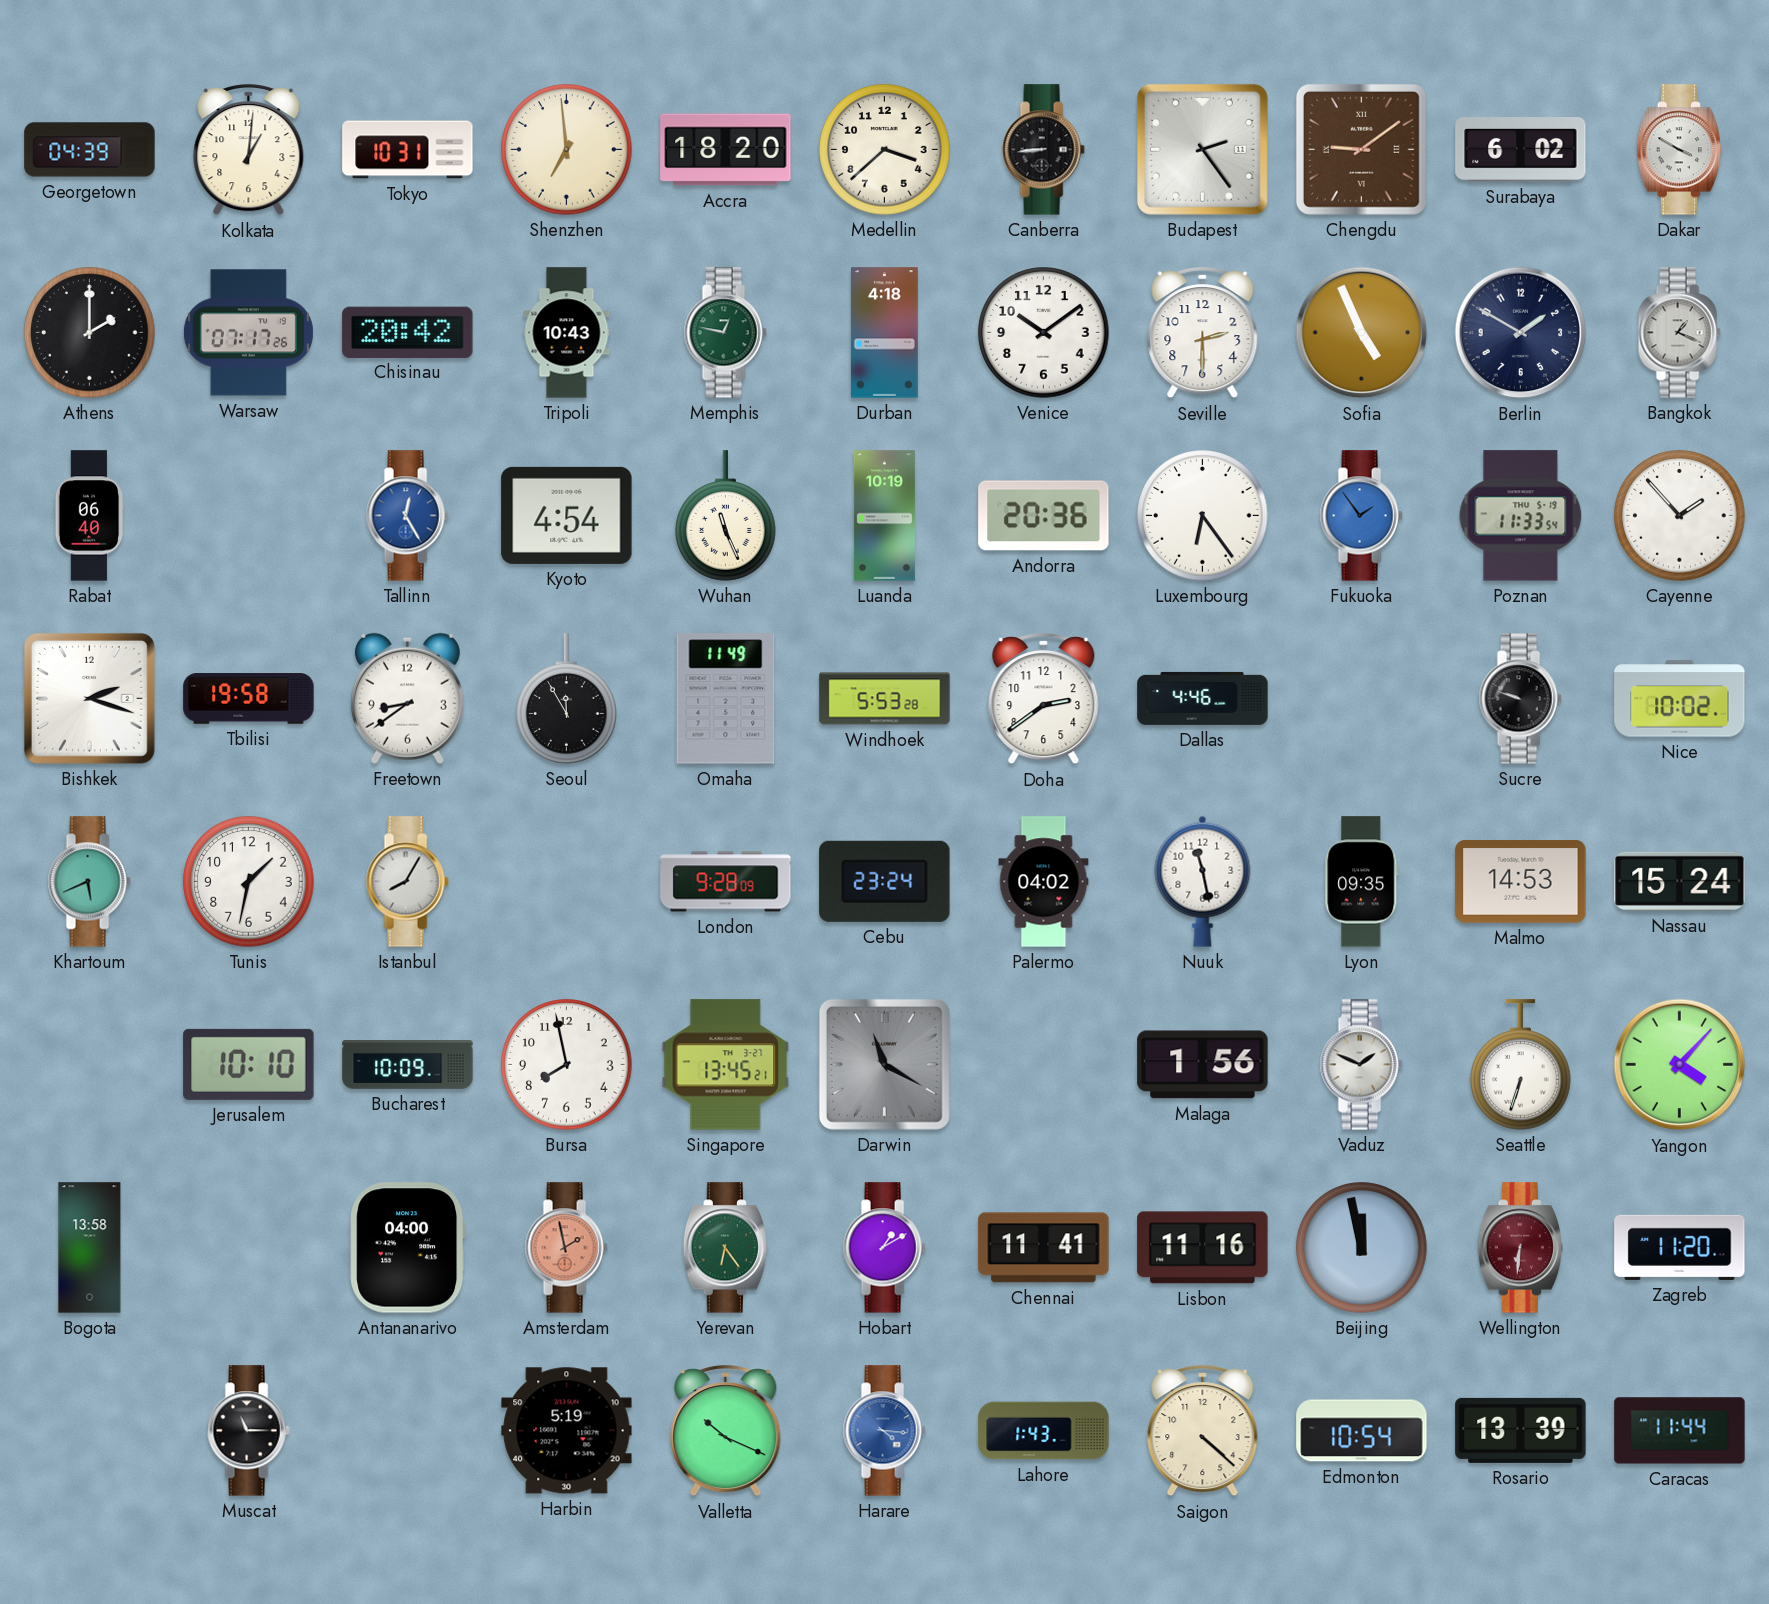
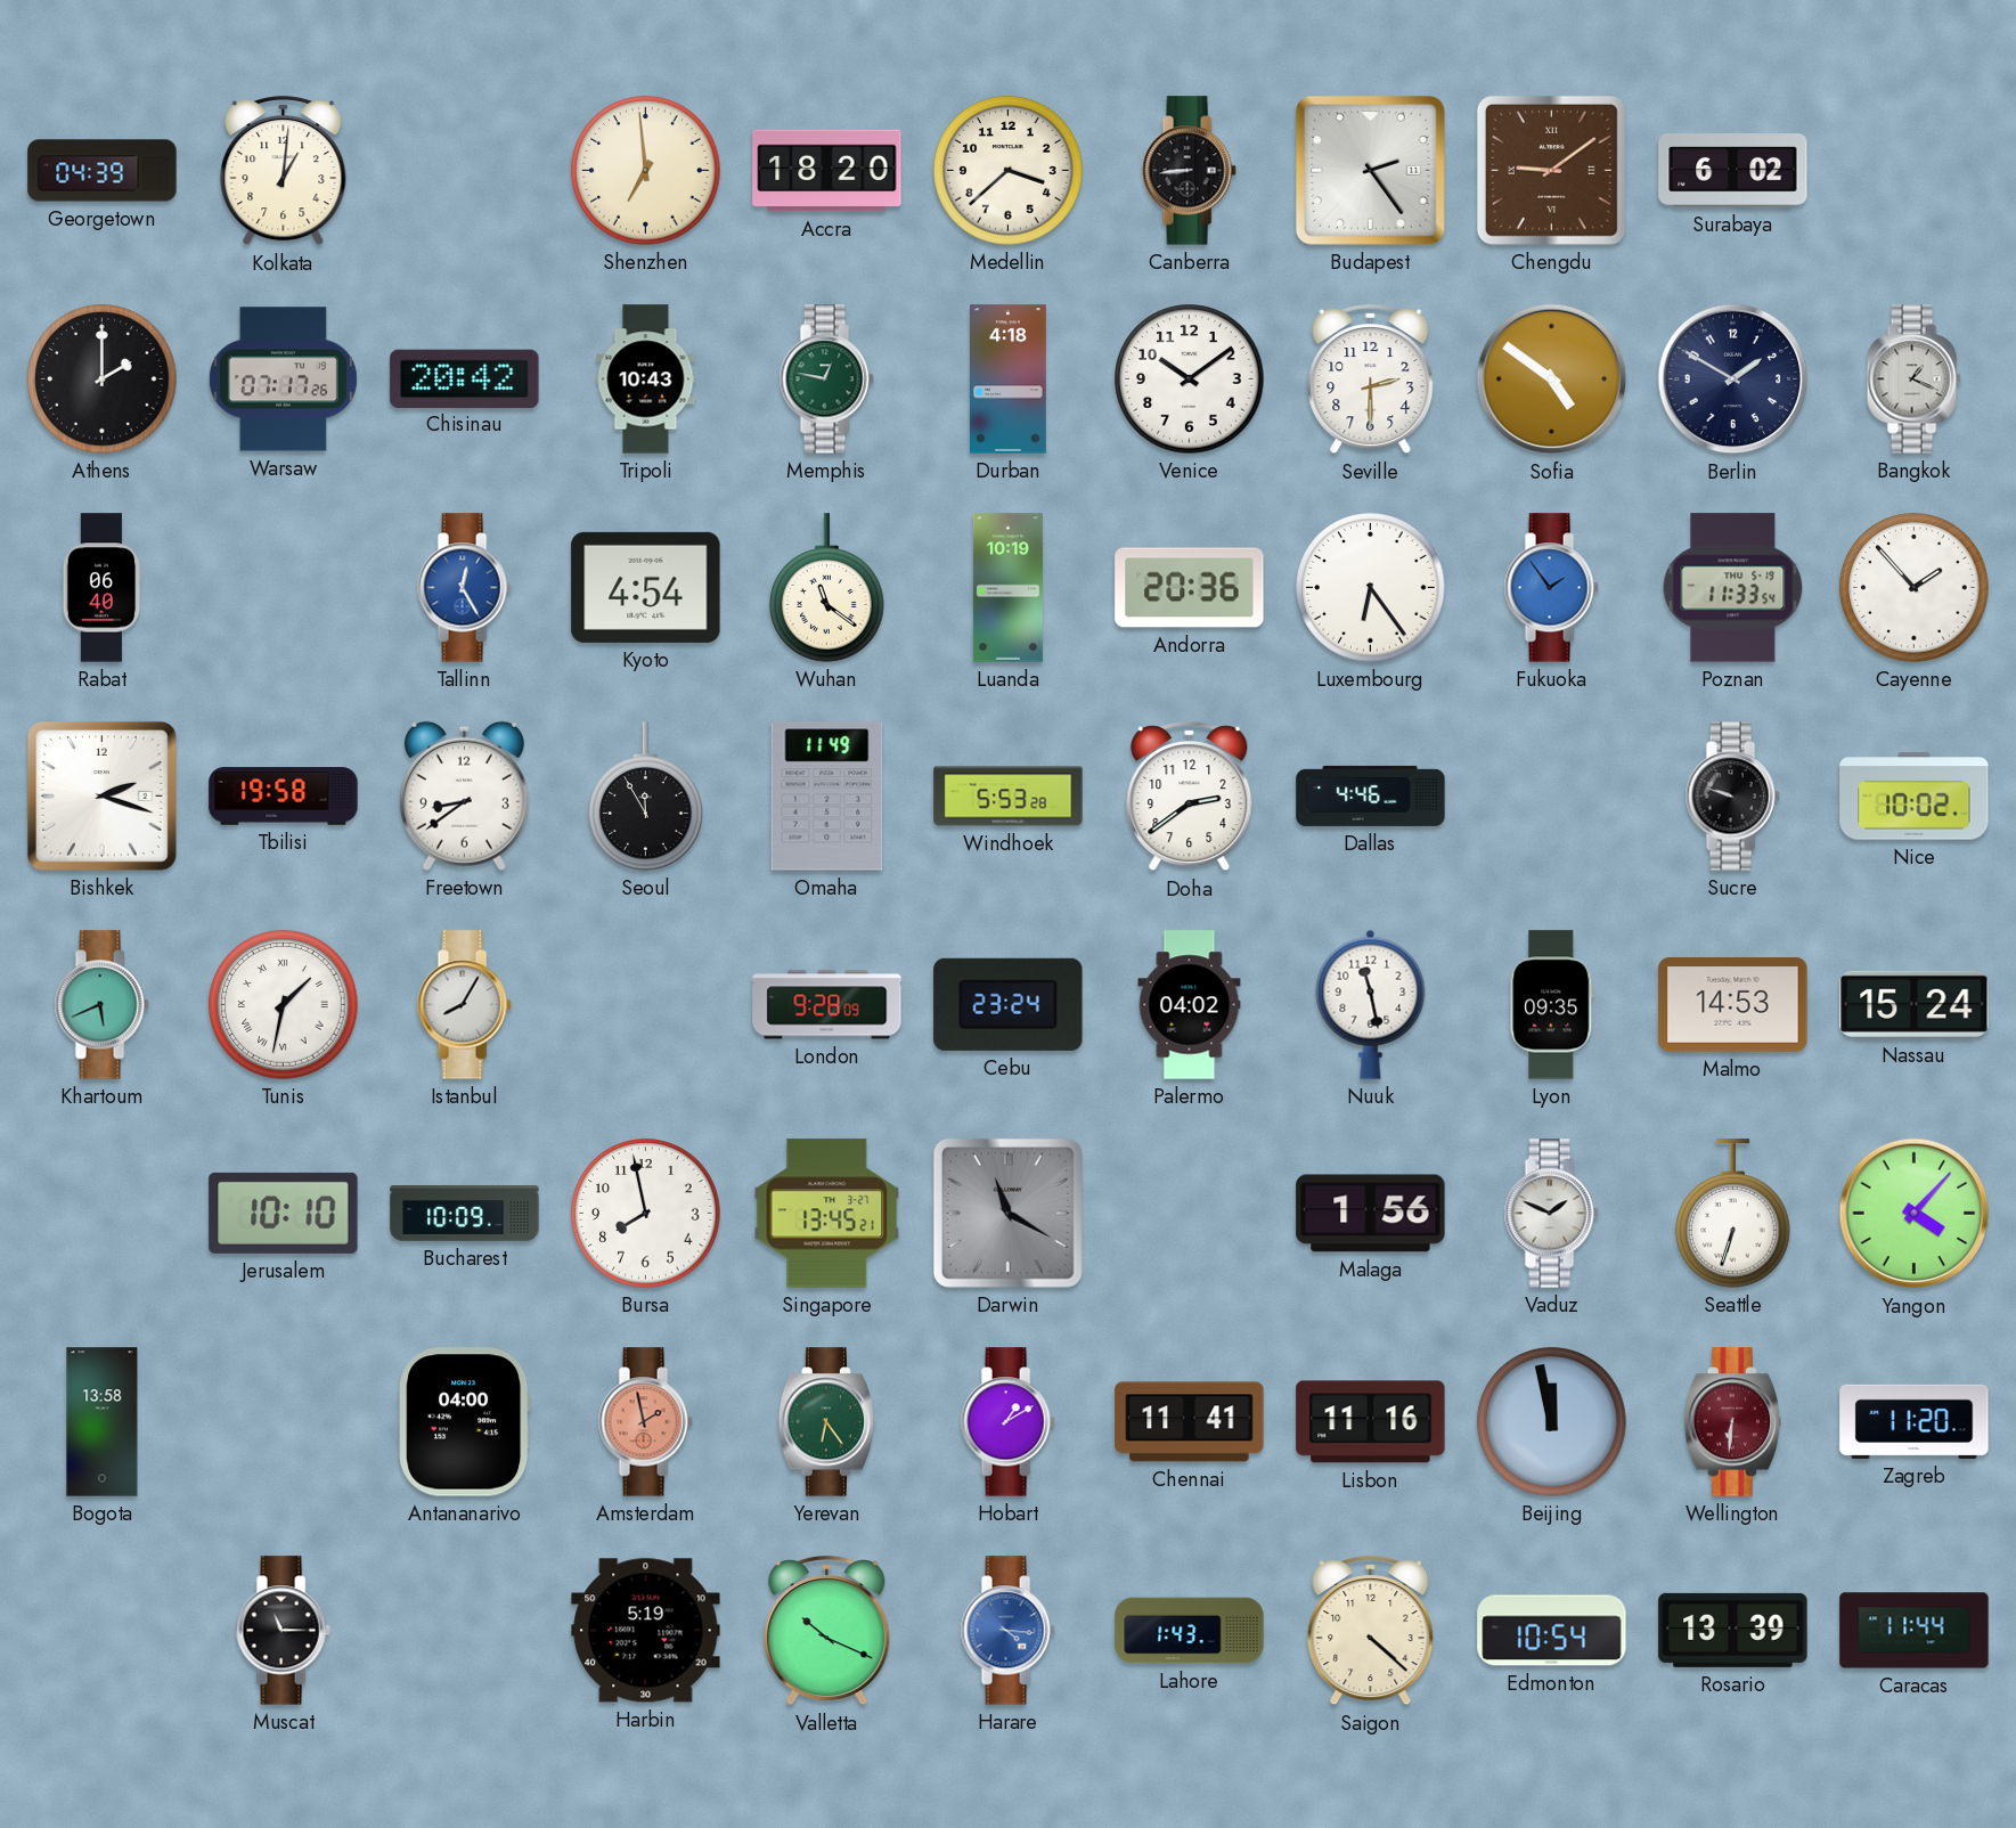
Tokyo: 10:31 -> none
Dakar: 3:50 -> none
Sofia: 4:56 -> 4:51
Wuhan: 11:26 -> 11:21
Tunis numerals: Arabic -> Roman
